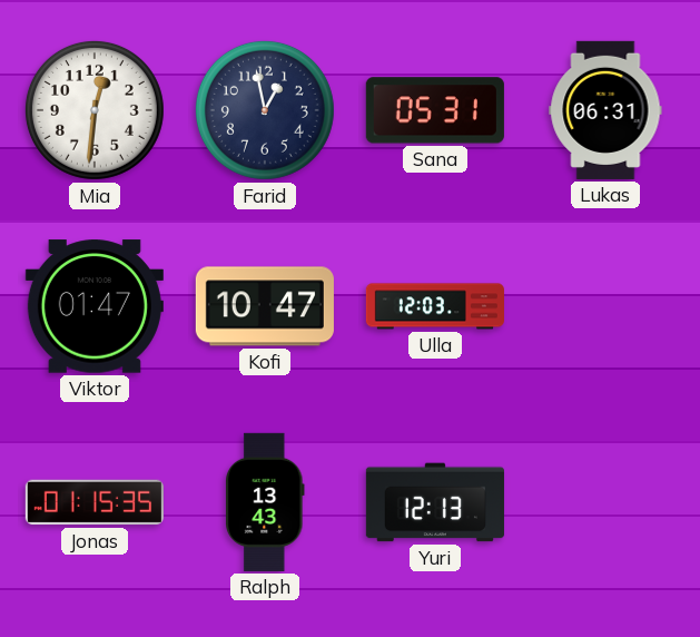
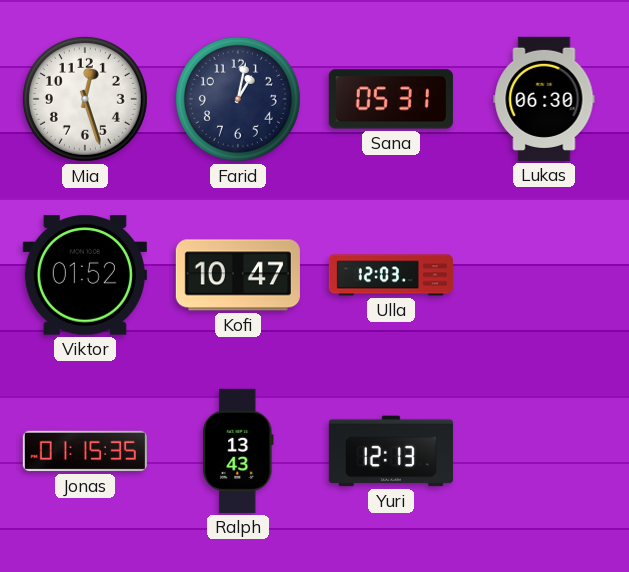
Mia: 12:31 -> 12:27
Farid: 12:58 -> 1:02
Lukas: 06:31 -> 06:30
Viktor: 01:47 -> 01:52
